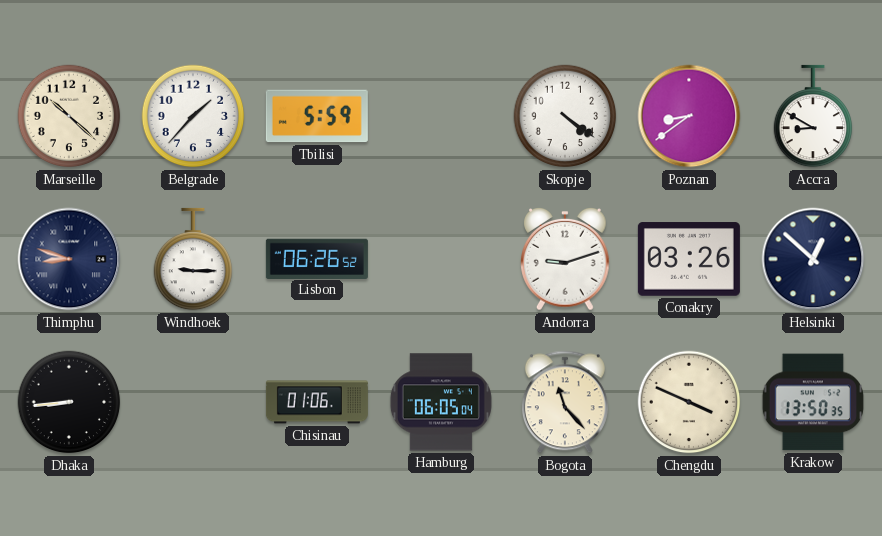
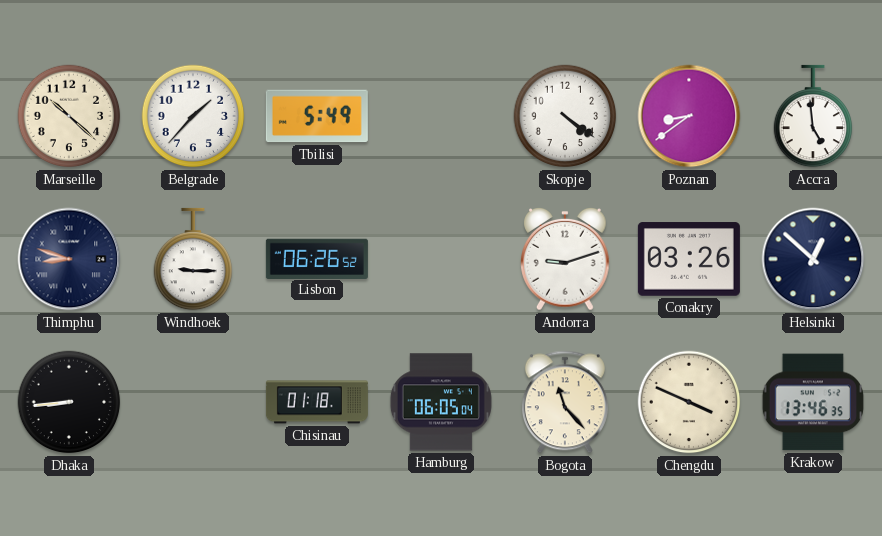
Tbilisi: 5:59 -> 5:49
Accra: 8:50 -> 4:59
Chisinau: 01:06 -> 01:18
Krakow: 13:50 -> 13:46
